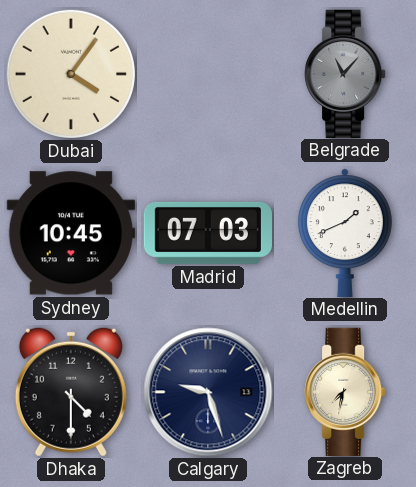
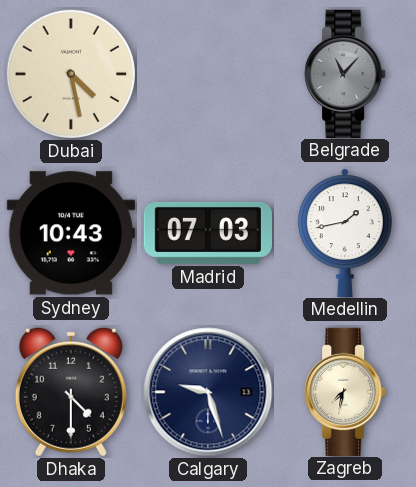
Dubai: 4:06 -> 4:28
Sydney: 10:45 -> 10:43
Medellin: 1:41 -> 1:43
